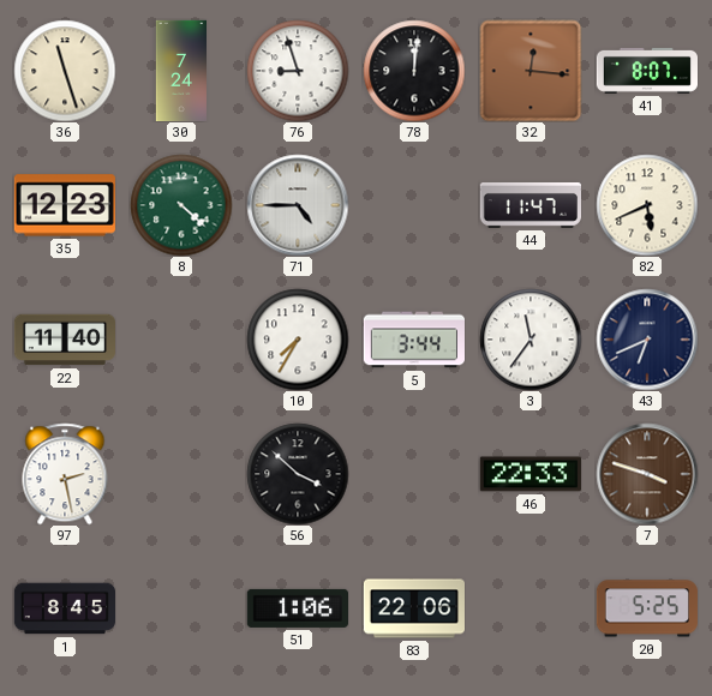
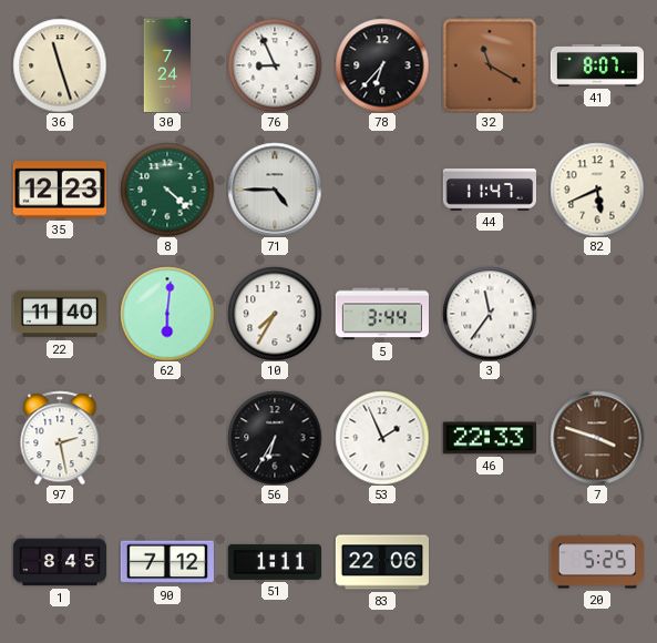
76: 8:57 -> 8:56
78: 12:01 -> 6:37
32: 12:16 -> 11:20
62: none -> 6:01
43: 6:41 -> none
56: 3:52 -> 6:35
53: none -> 1:56
90: none -> 7:12
51: 1:06 -> 1:11
